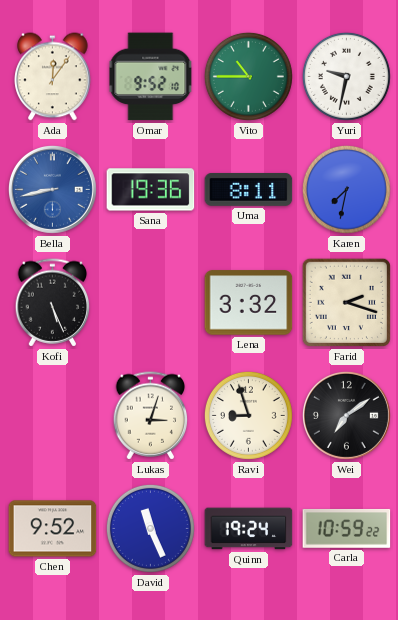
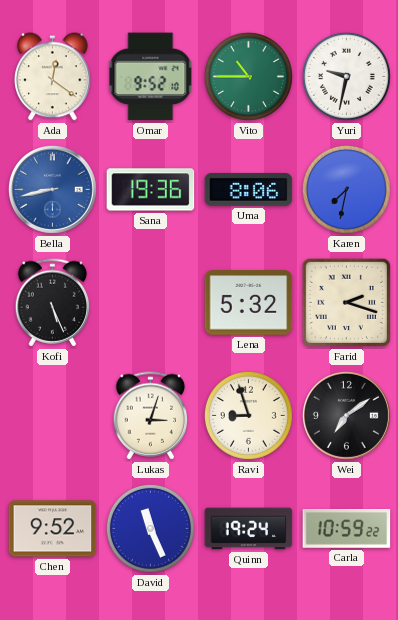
Ada: 12:06 -> 12:21
Uma: 8:11 -> 8:06
Lena: 3:32 -> 5:32
